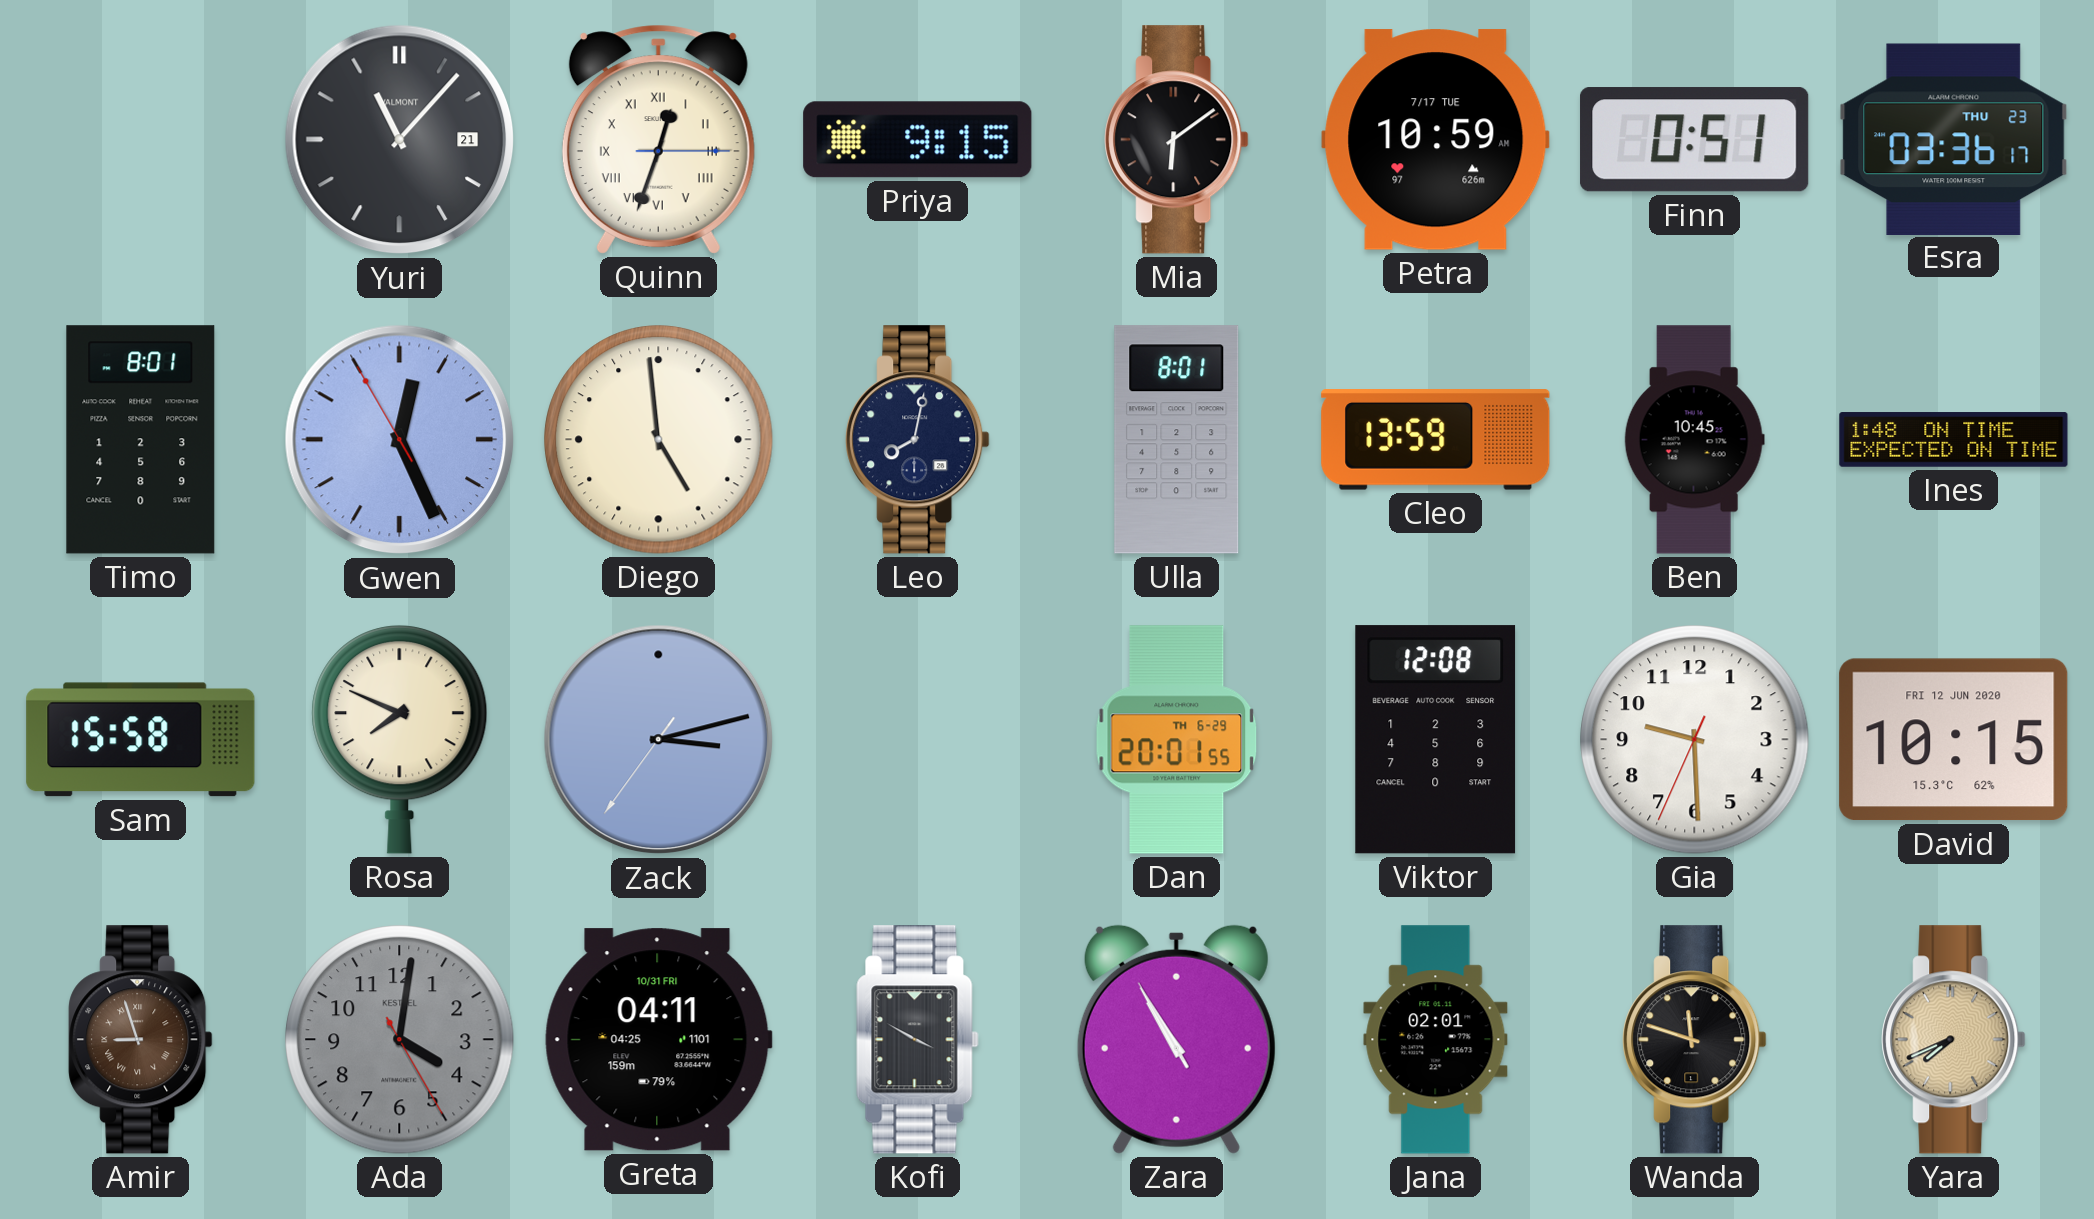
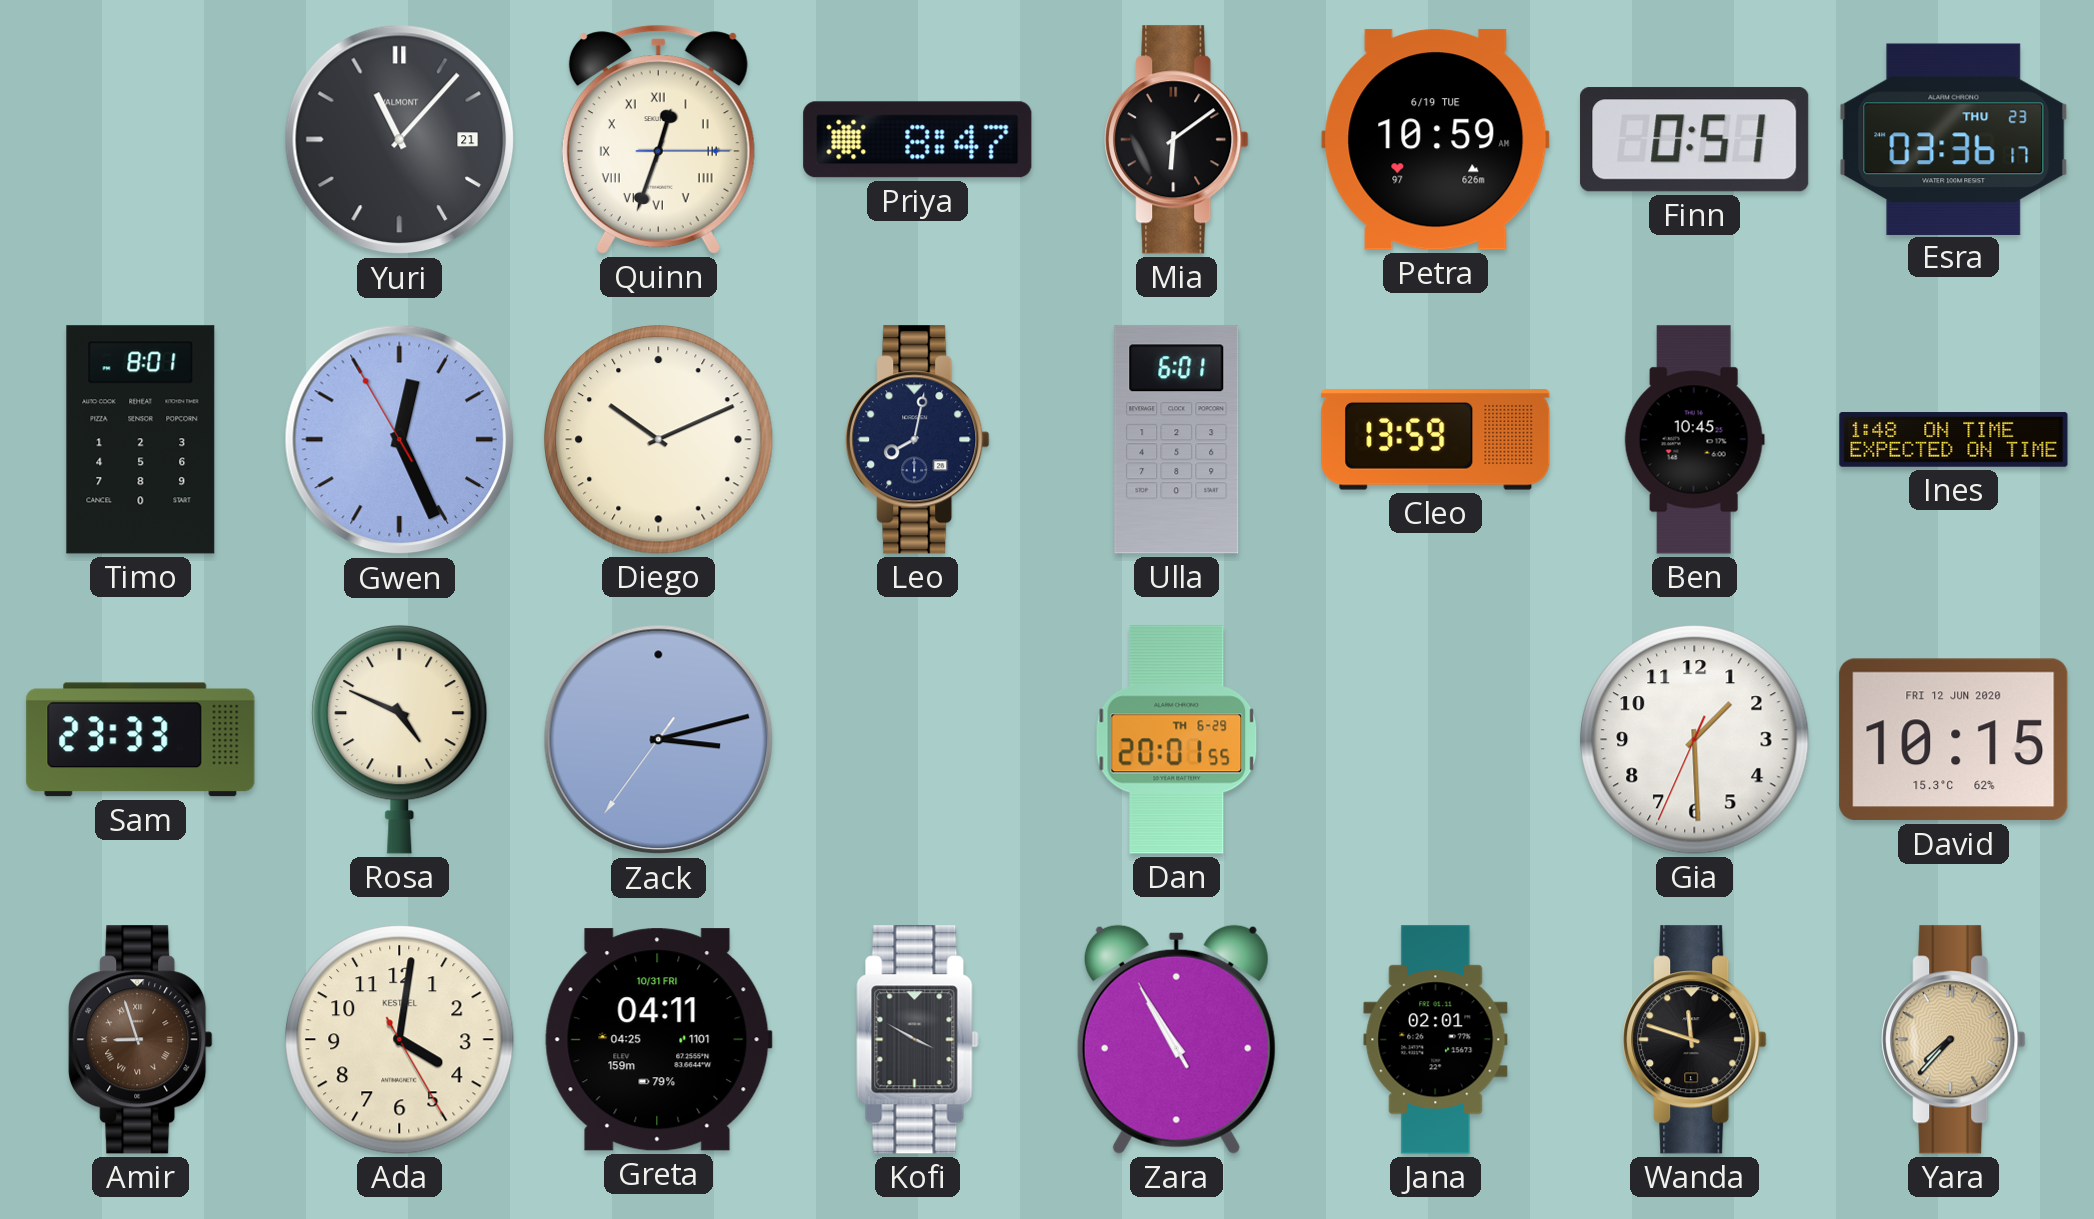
Priya: 9:15 -> 8:47
Petra date: 7/17 TUE -> 6/19 TUE
Diego: 4:59 -> 10:11
Ulla: 8:01 -> 6:01
Sam: 15:58 -> 23:33
Rosa: 7:49 -> 4:49
Viktor: 12:08 -> none
Gia: 9:29 -> 1:29
Ada dial: grey -> cream
Yara: 7:41 -> 7:37
